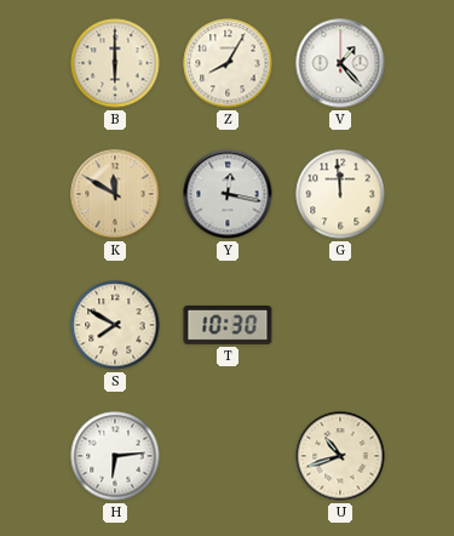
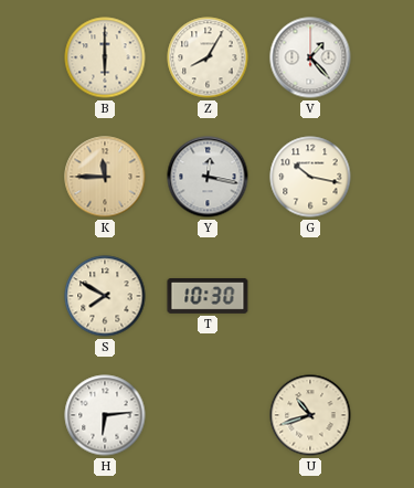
K: 11:50 -> 11:45
G: 11:59 -> 10:17
